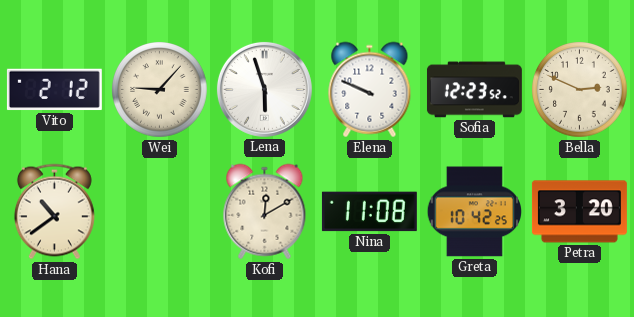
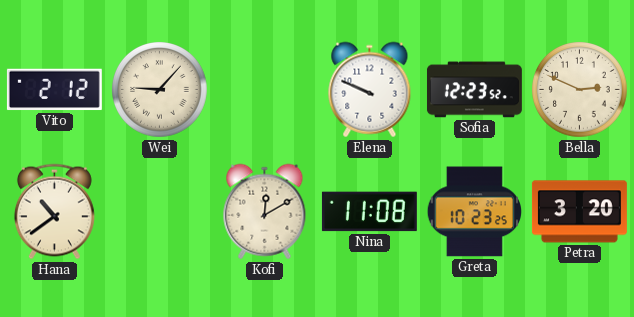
Lena: 5:57 -> none
Greta: 10:42 -> 10:23
